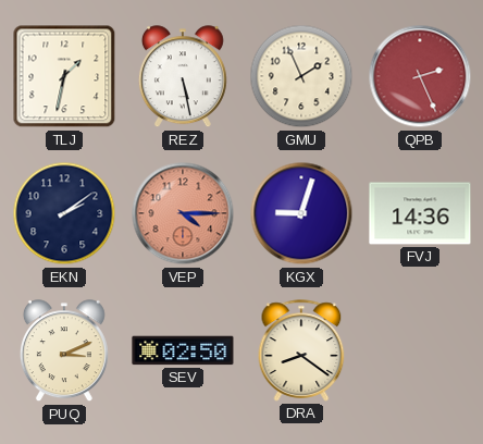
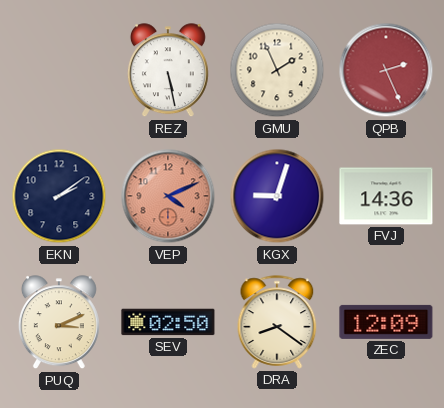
TLJ: 1:32 -> none
VEP: 4:15 -> 4:11
ZEC: none -> 12:09
